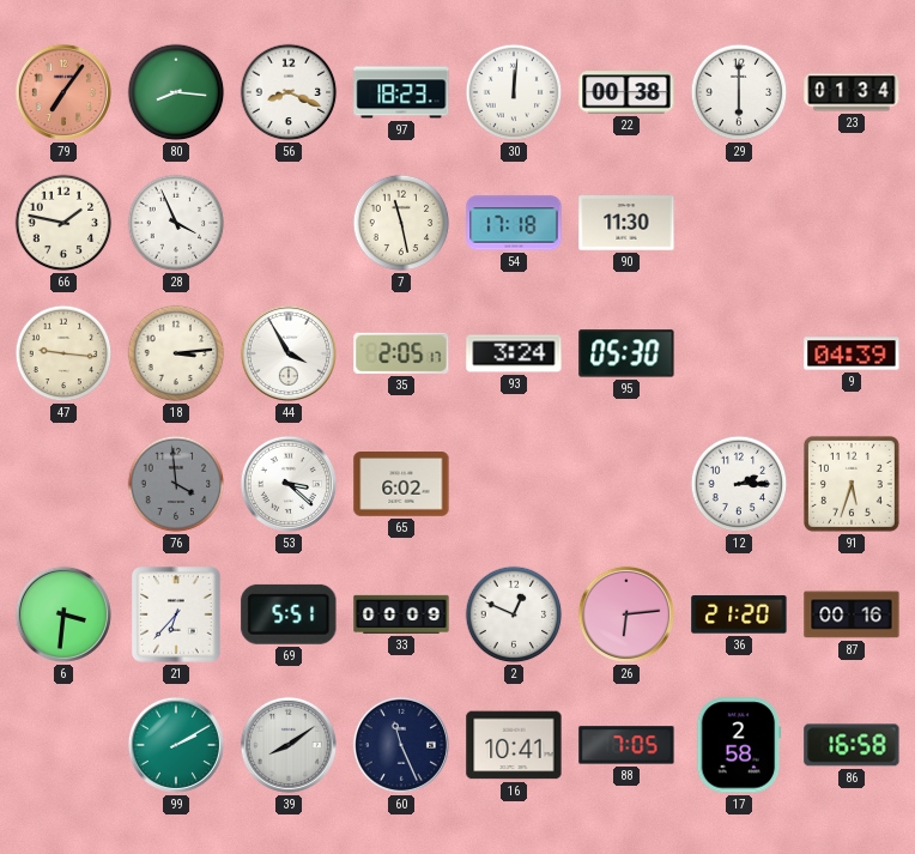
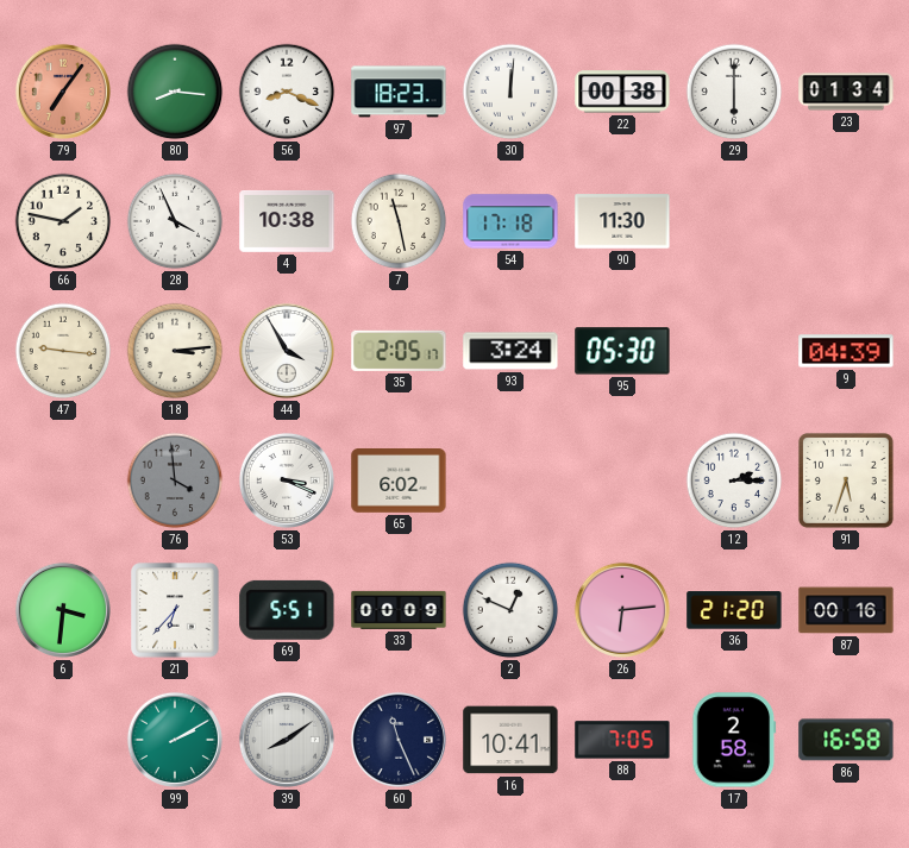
4: none -> 10:38
53: 3:22 -> 3:19
